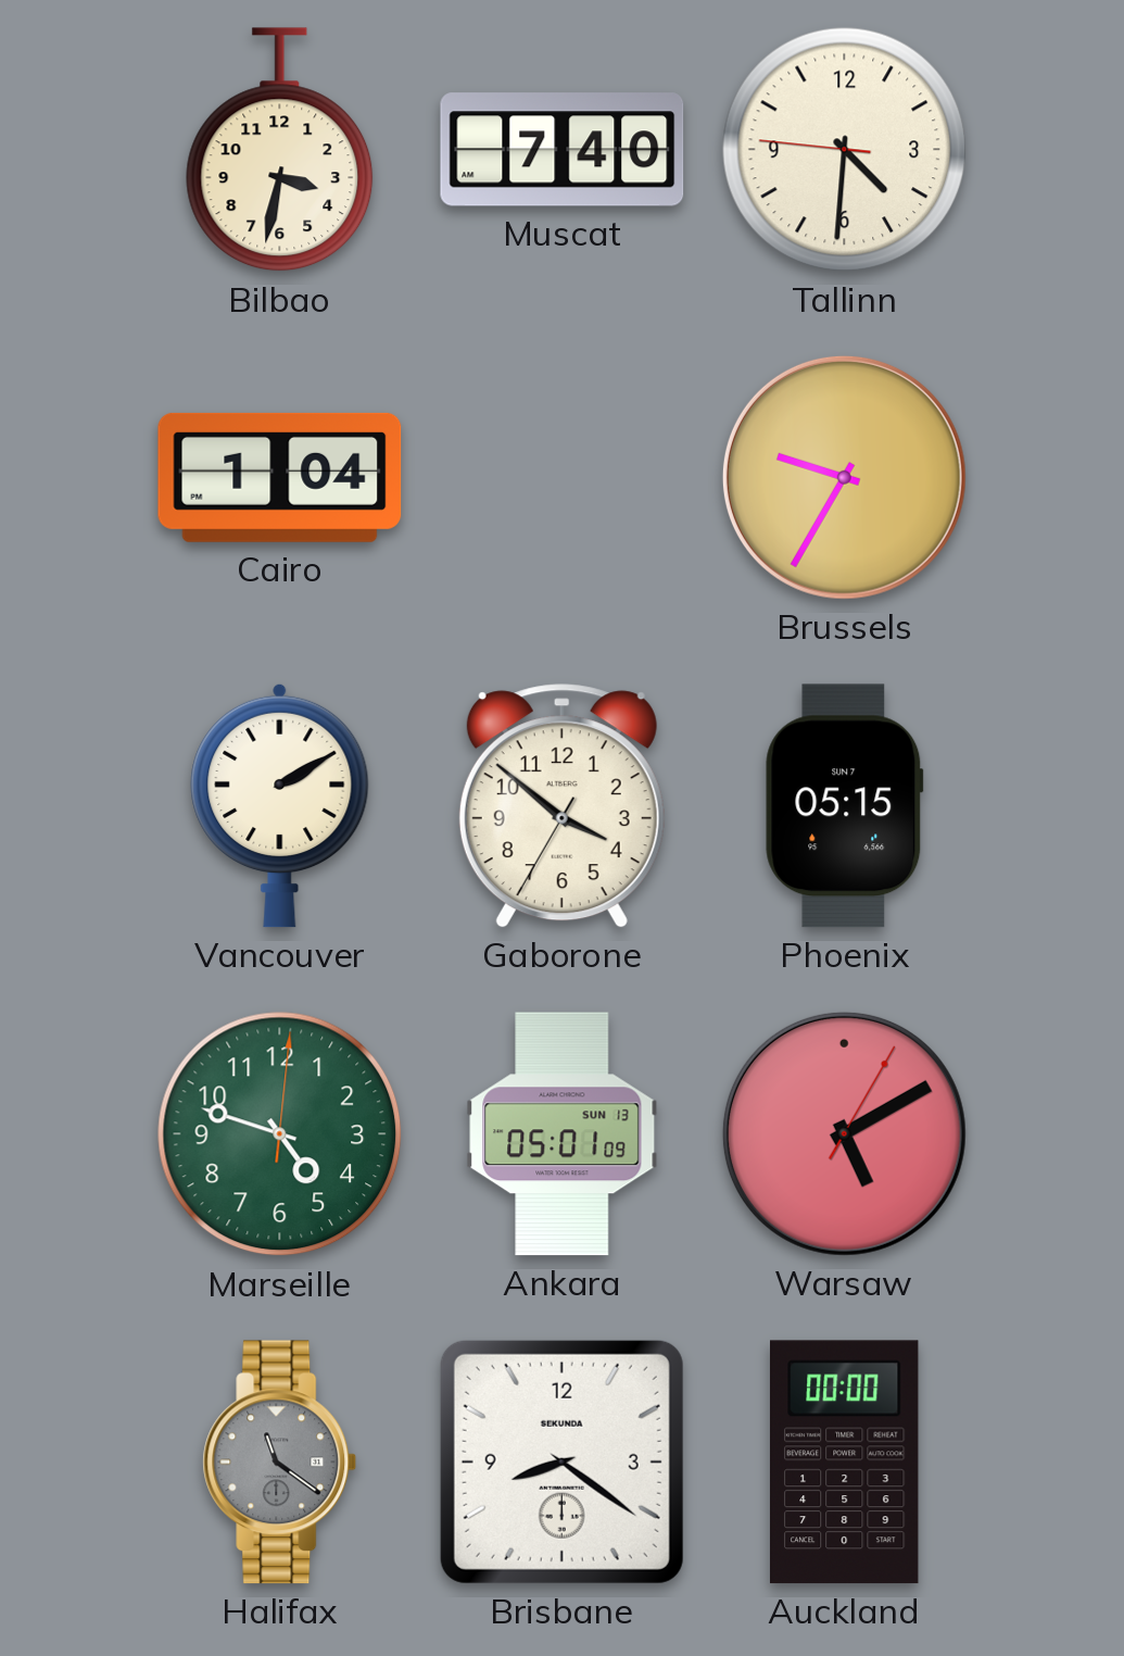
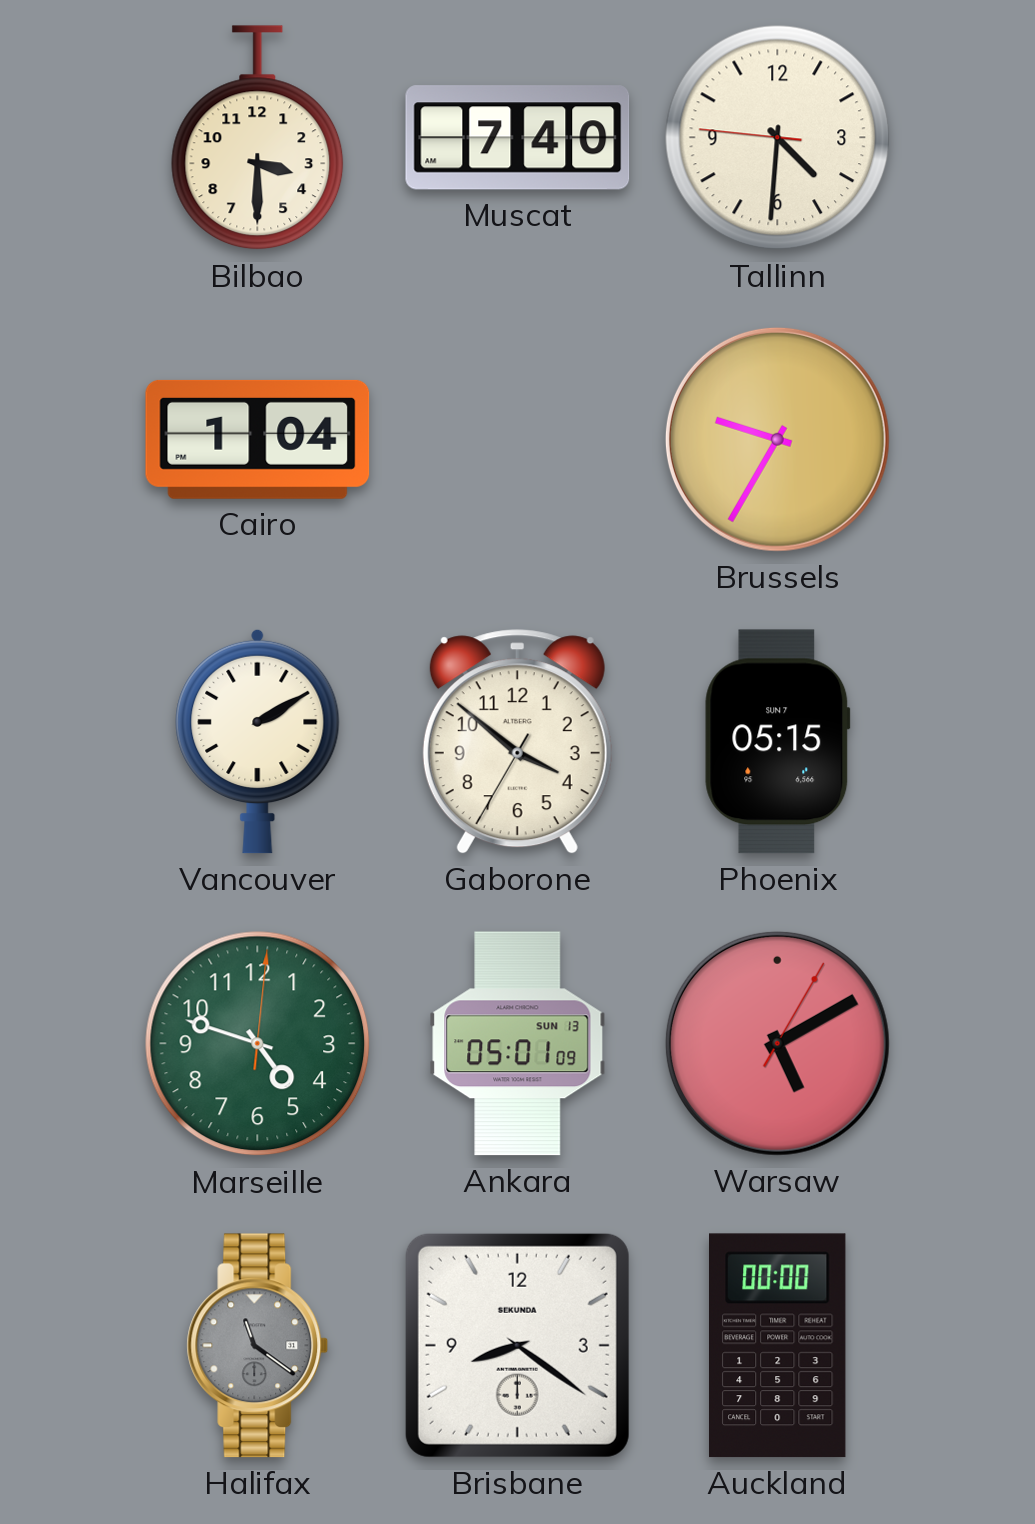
Bilbao: 3:32 -> 3:30
